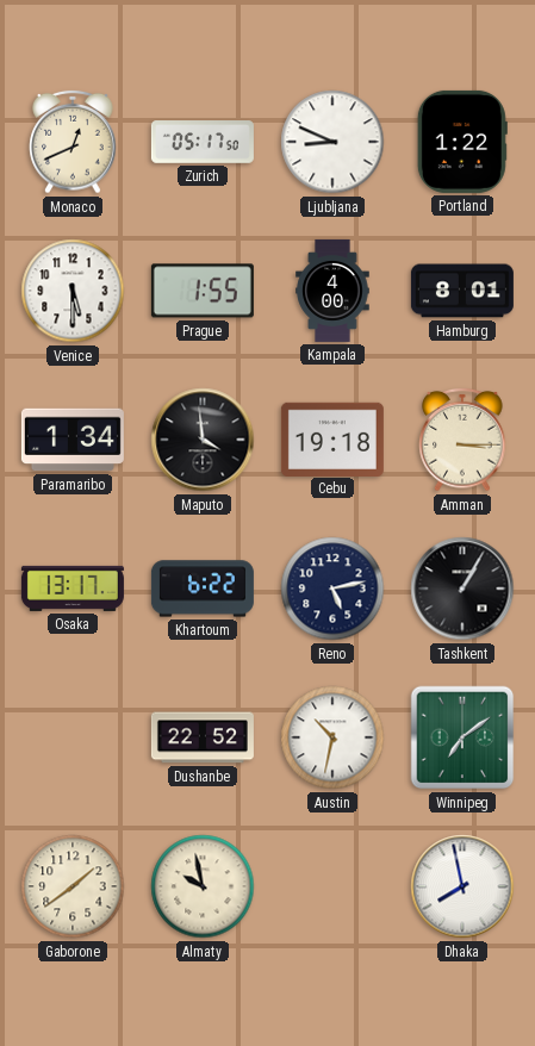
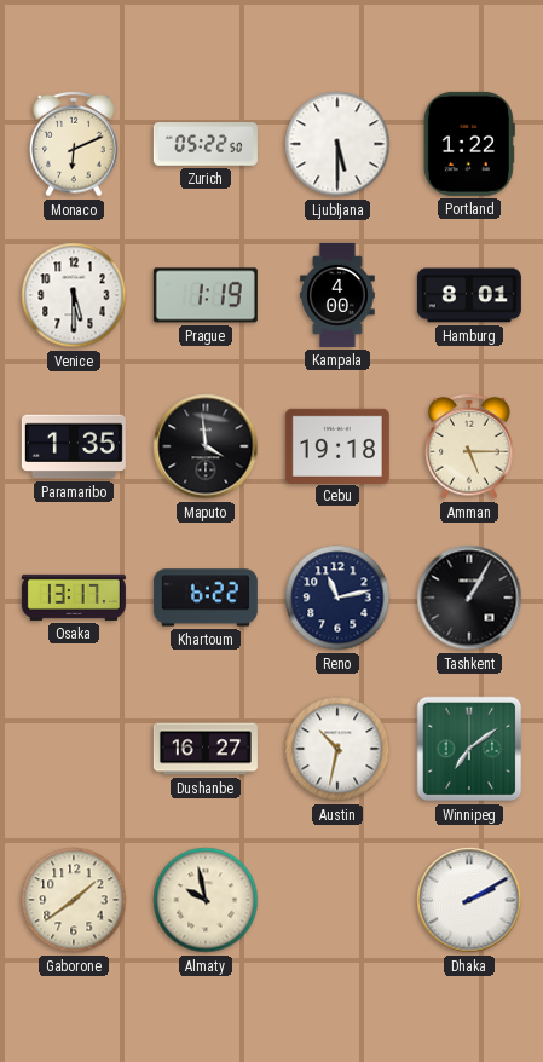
Monaco: 12:41 -> 6:11
Zurich: 05:17 -> 05:22
Ljubljana: 8:49 -> 5:30
Prague: 1:55 -> 1:19
Paramaribo: 1:34 -> 1:35
Amman: 3:15 -> 5:15
Reno: 5:13 -> 11:13
Dushanbe: 22:52 -> 16:27
Dhaka: 7:58 -> 2:10
